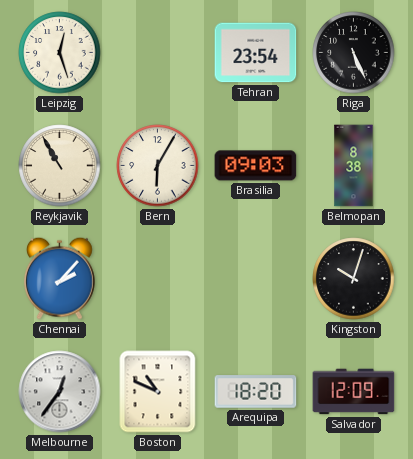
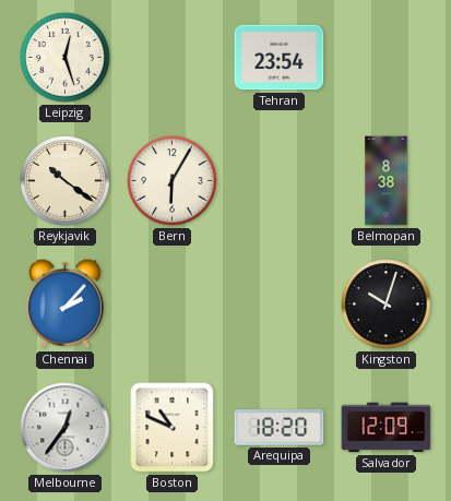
Riga: 5:26 -> none
Reykjavik: 10:55 -> 10:21
Brasilia: 09:03 -> none
